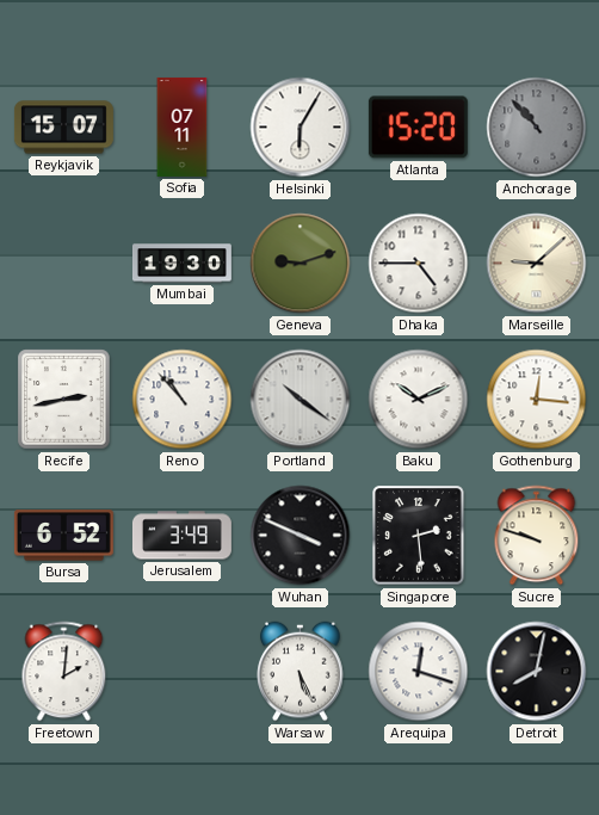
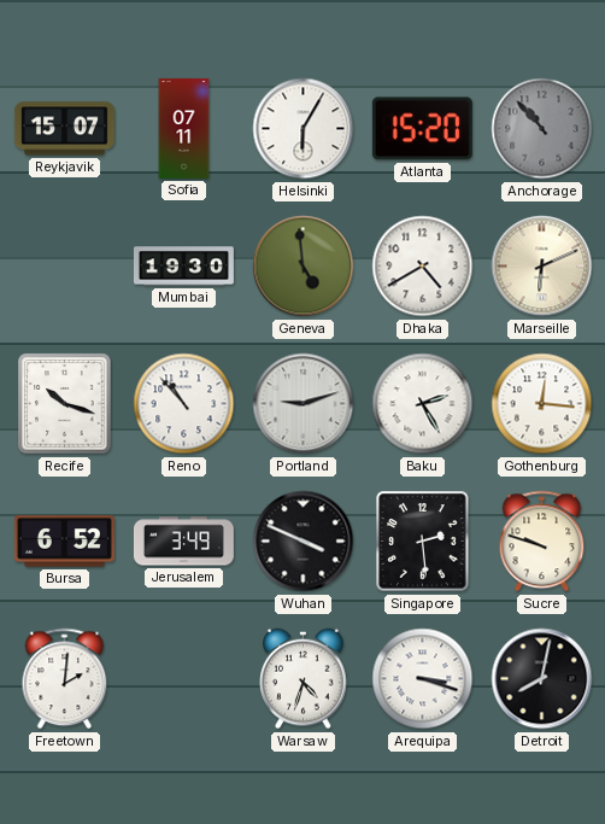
Geneva: 9:12 -> 4:59
Dhaka: 4:45 -> 4:40
Marseille: 9:08 -> 6:11
Recife: 2:43 -> 10:18
Portland: 10:21 -> 9:12
Baku: 10:11 -> 2:25
Warsaw: 5:26 -> 4:33
Arequipa: 12:18 -> 3:18
